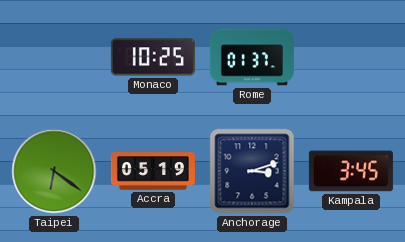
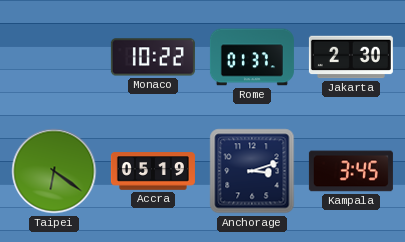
Monaco: 10:25 -> 10:22
Jakarta: none -> 2:30
